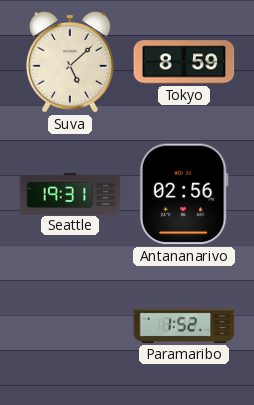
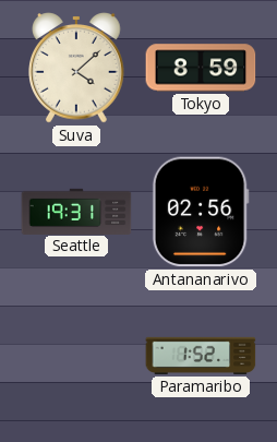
Suva: 5:08 -> 4:08
